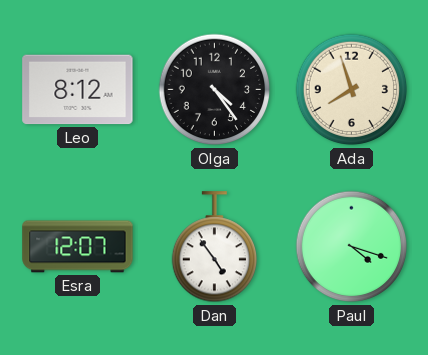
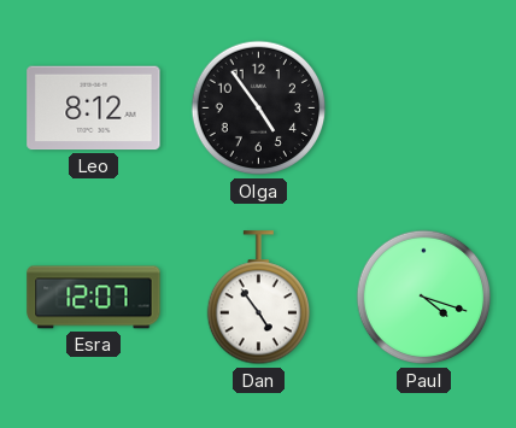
Olga: 4:24 -> 4:54
Ada: 7:57 -> none
